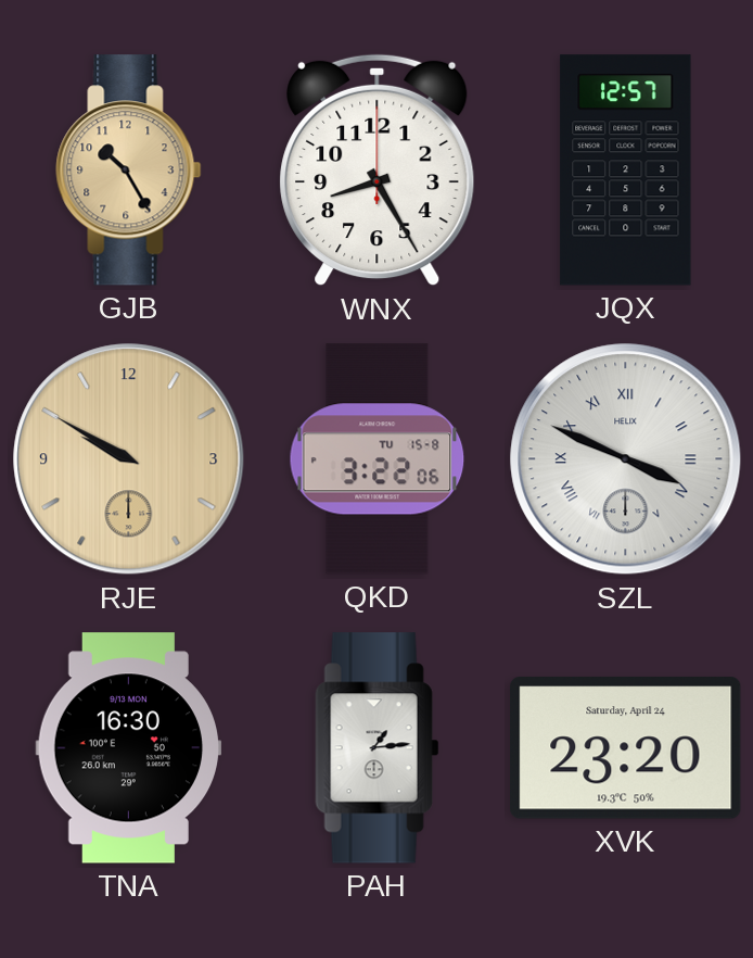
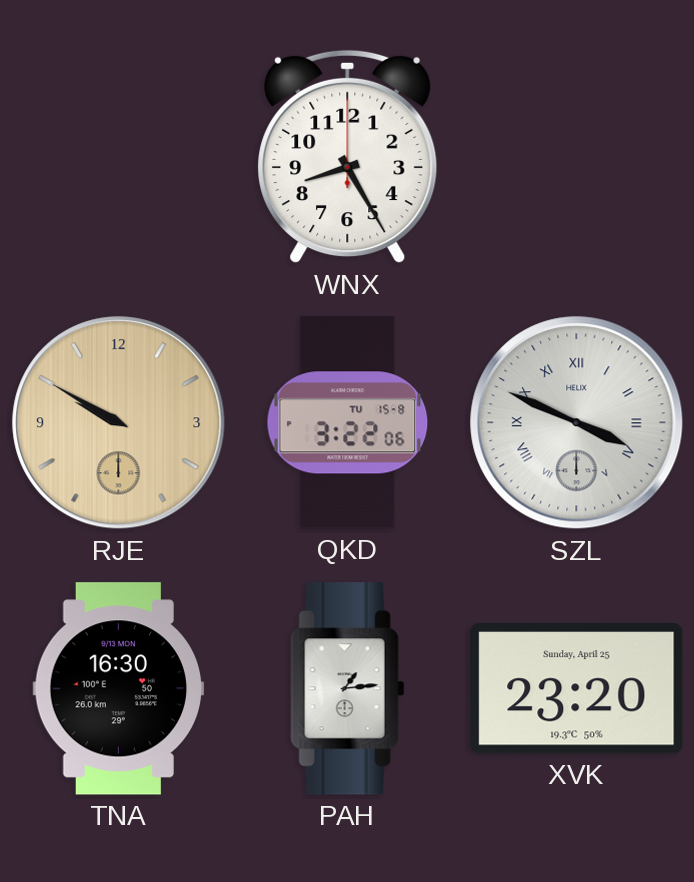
GJB: 10:25 -> none
JQX: 12:57 -> none
XVK date: Saturday, April 24 -> Sunday, April 25
